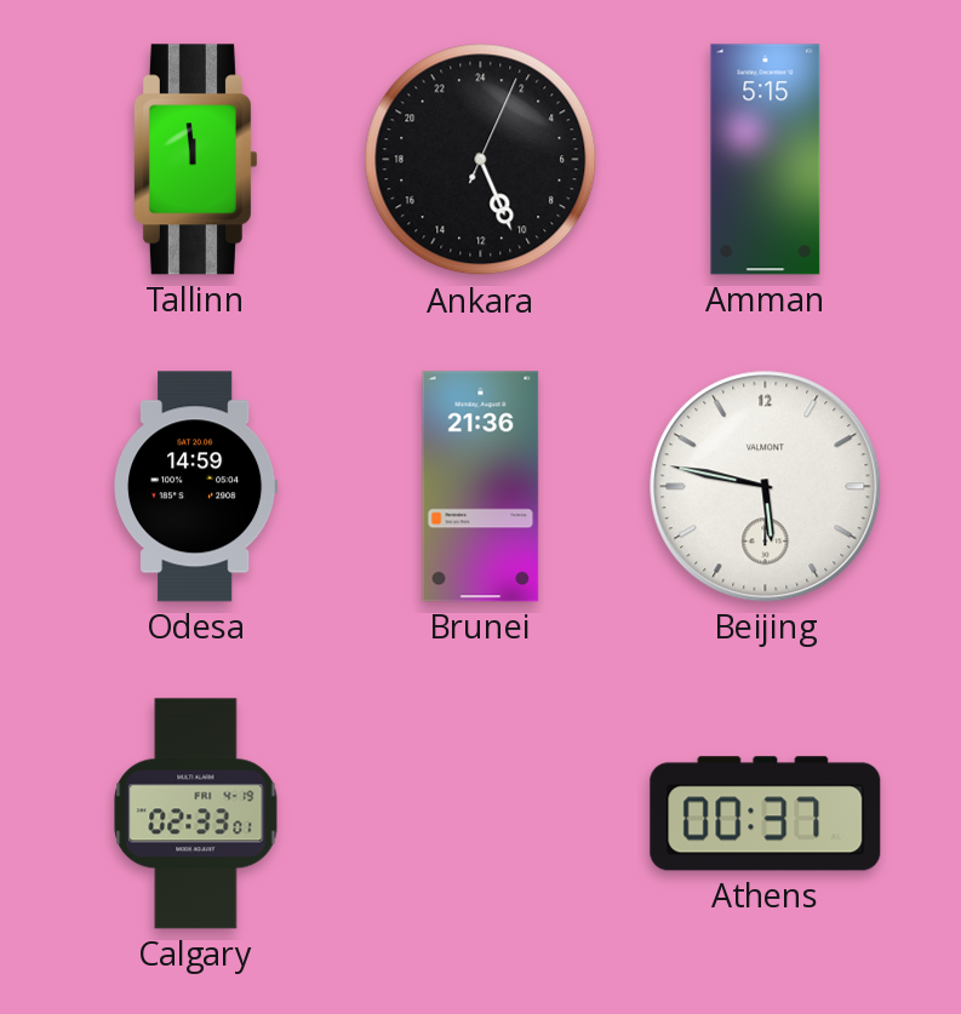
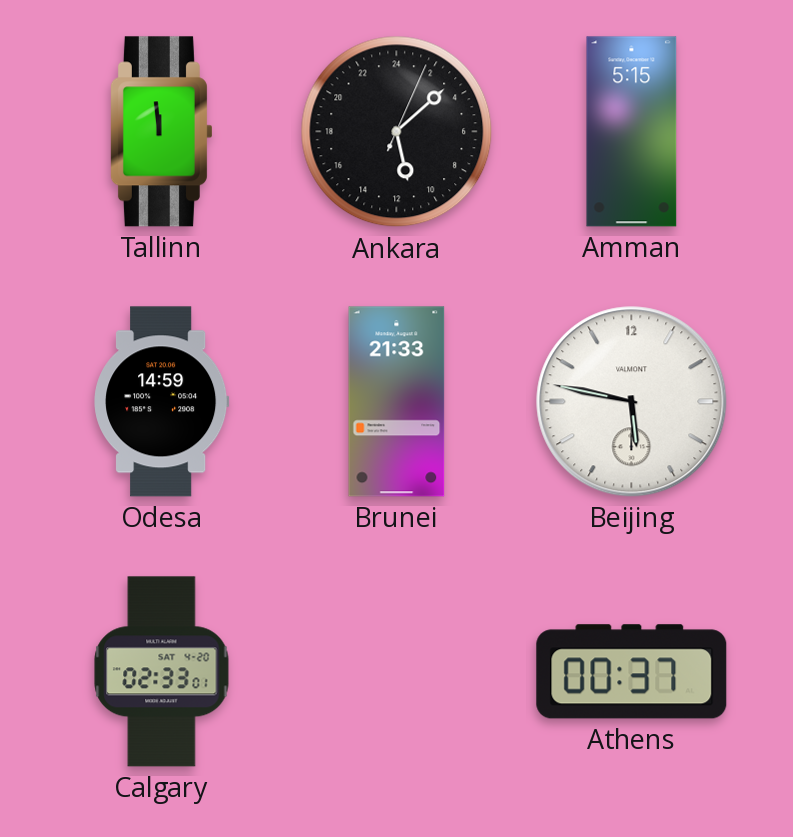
Ankara: 10:26 -> 11:08
Brunei: 21:36 -> 21:33
Calgary date: FRI 4-19 -> SAT 4-20
